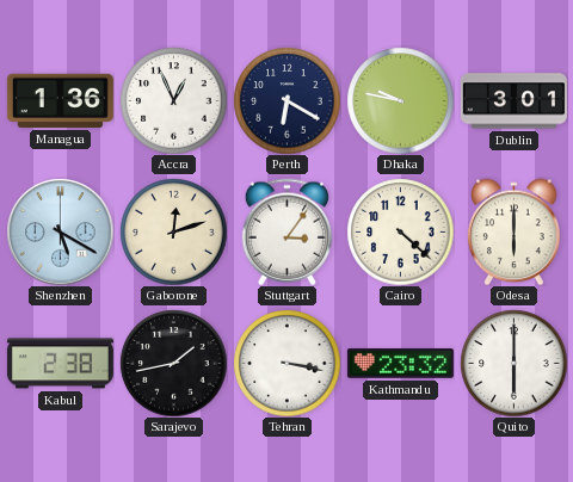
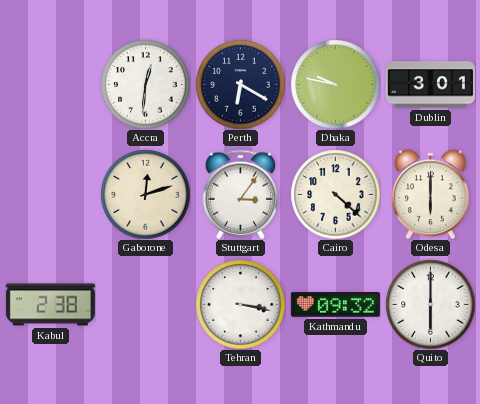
Managua: 1:36 -> none
Accra: 12:56 -> 12:31
Shenzhen: 5:20 -> none
Sarajevo: 1:43 -> none
Kathmandu: 23:32 -> 09:32
